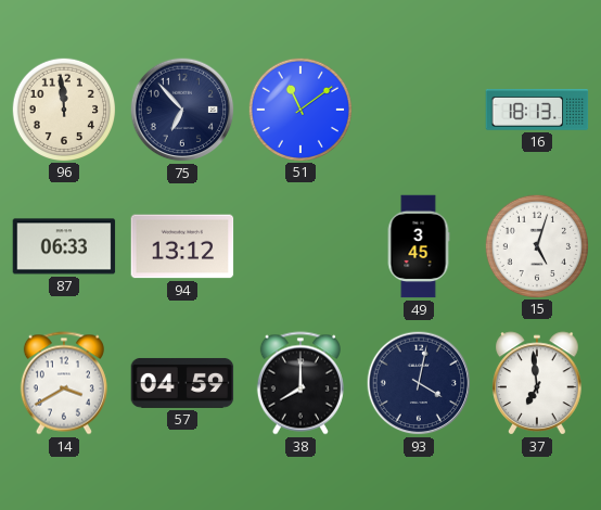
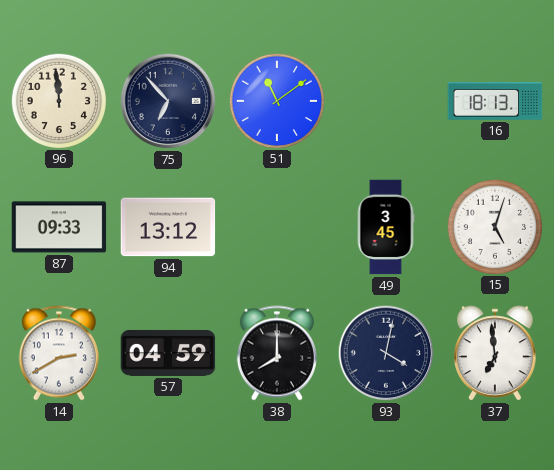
87: 06:33 -> 09:33
14: 3:40 -> 2:40
